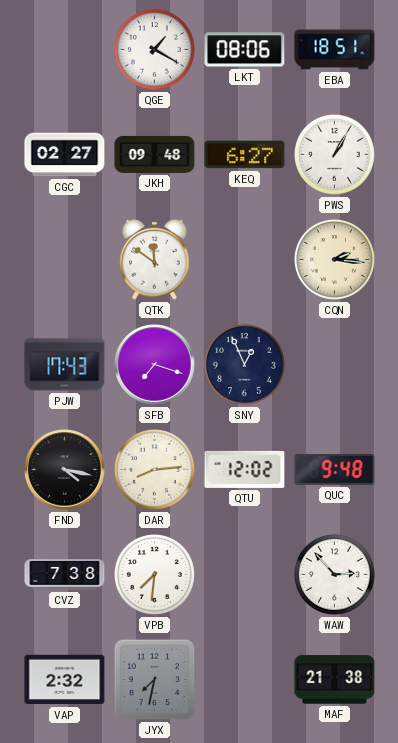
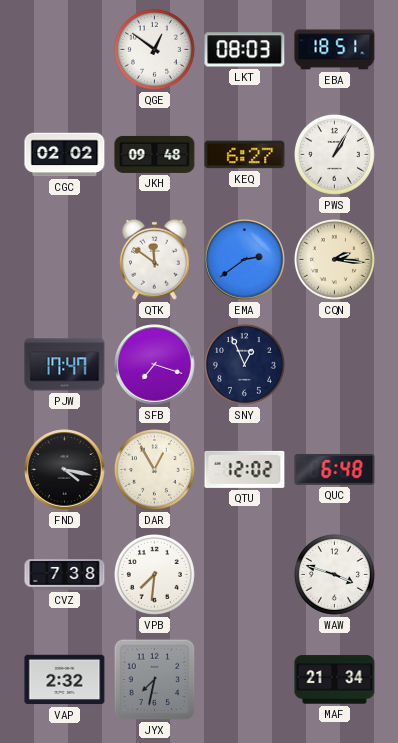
QGE: 1:20 -> 12:51
LKT: 08:06 -> 08:03
CGC: 02:27 -> 02:02
EMA: none -> 2:39
PJW: 17:43 -> 17:47
DAR: 8:14 -> 12:55
QUC: 9:48 -> 6:48
WAW: 2:53 -> 3:48
MAF: 21:38 -> 21:34
